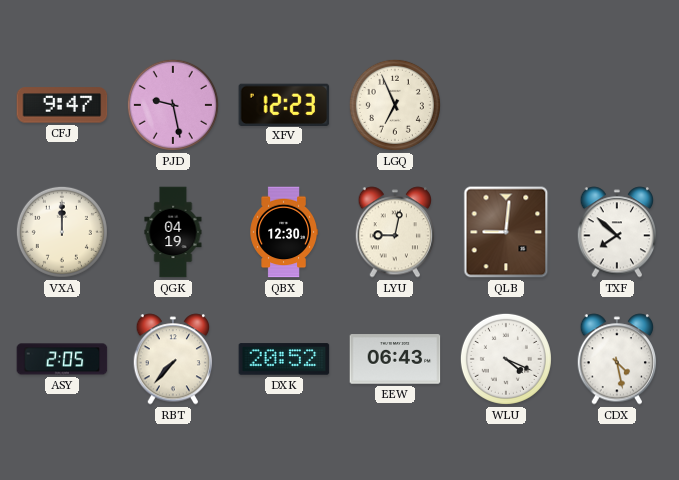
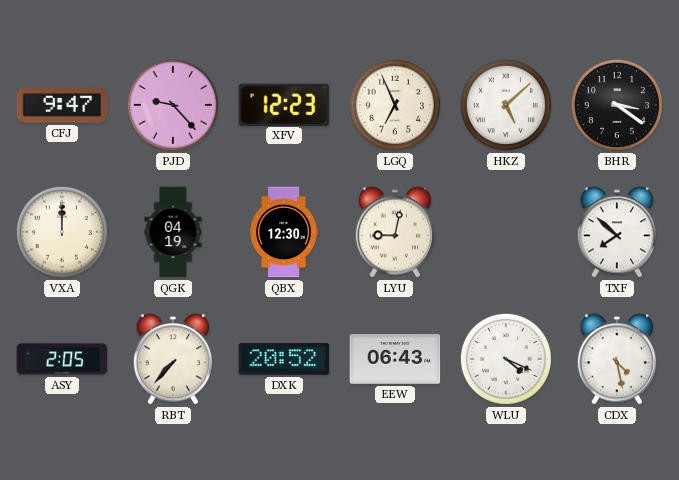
PJD: 9:28 -> 9:23
HKZ: none -> 5:08
BHR: none -> 3:21
QLB: 9:01 -> none
